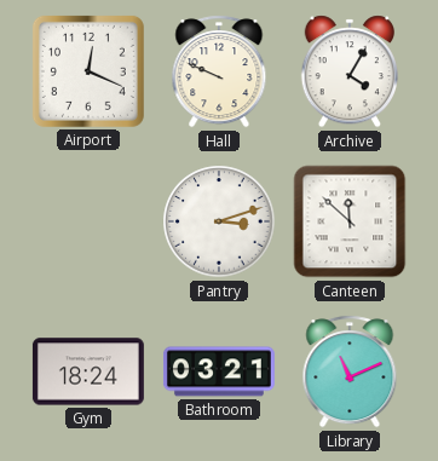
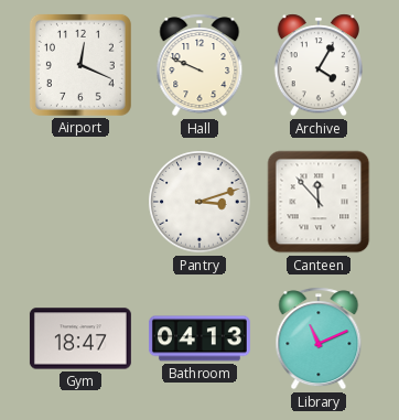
Canteen: 11:52 -> 11:53
Gym: 18:24 -> 18:47
Bathroom: 03:21 -> 04:13
